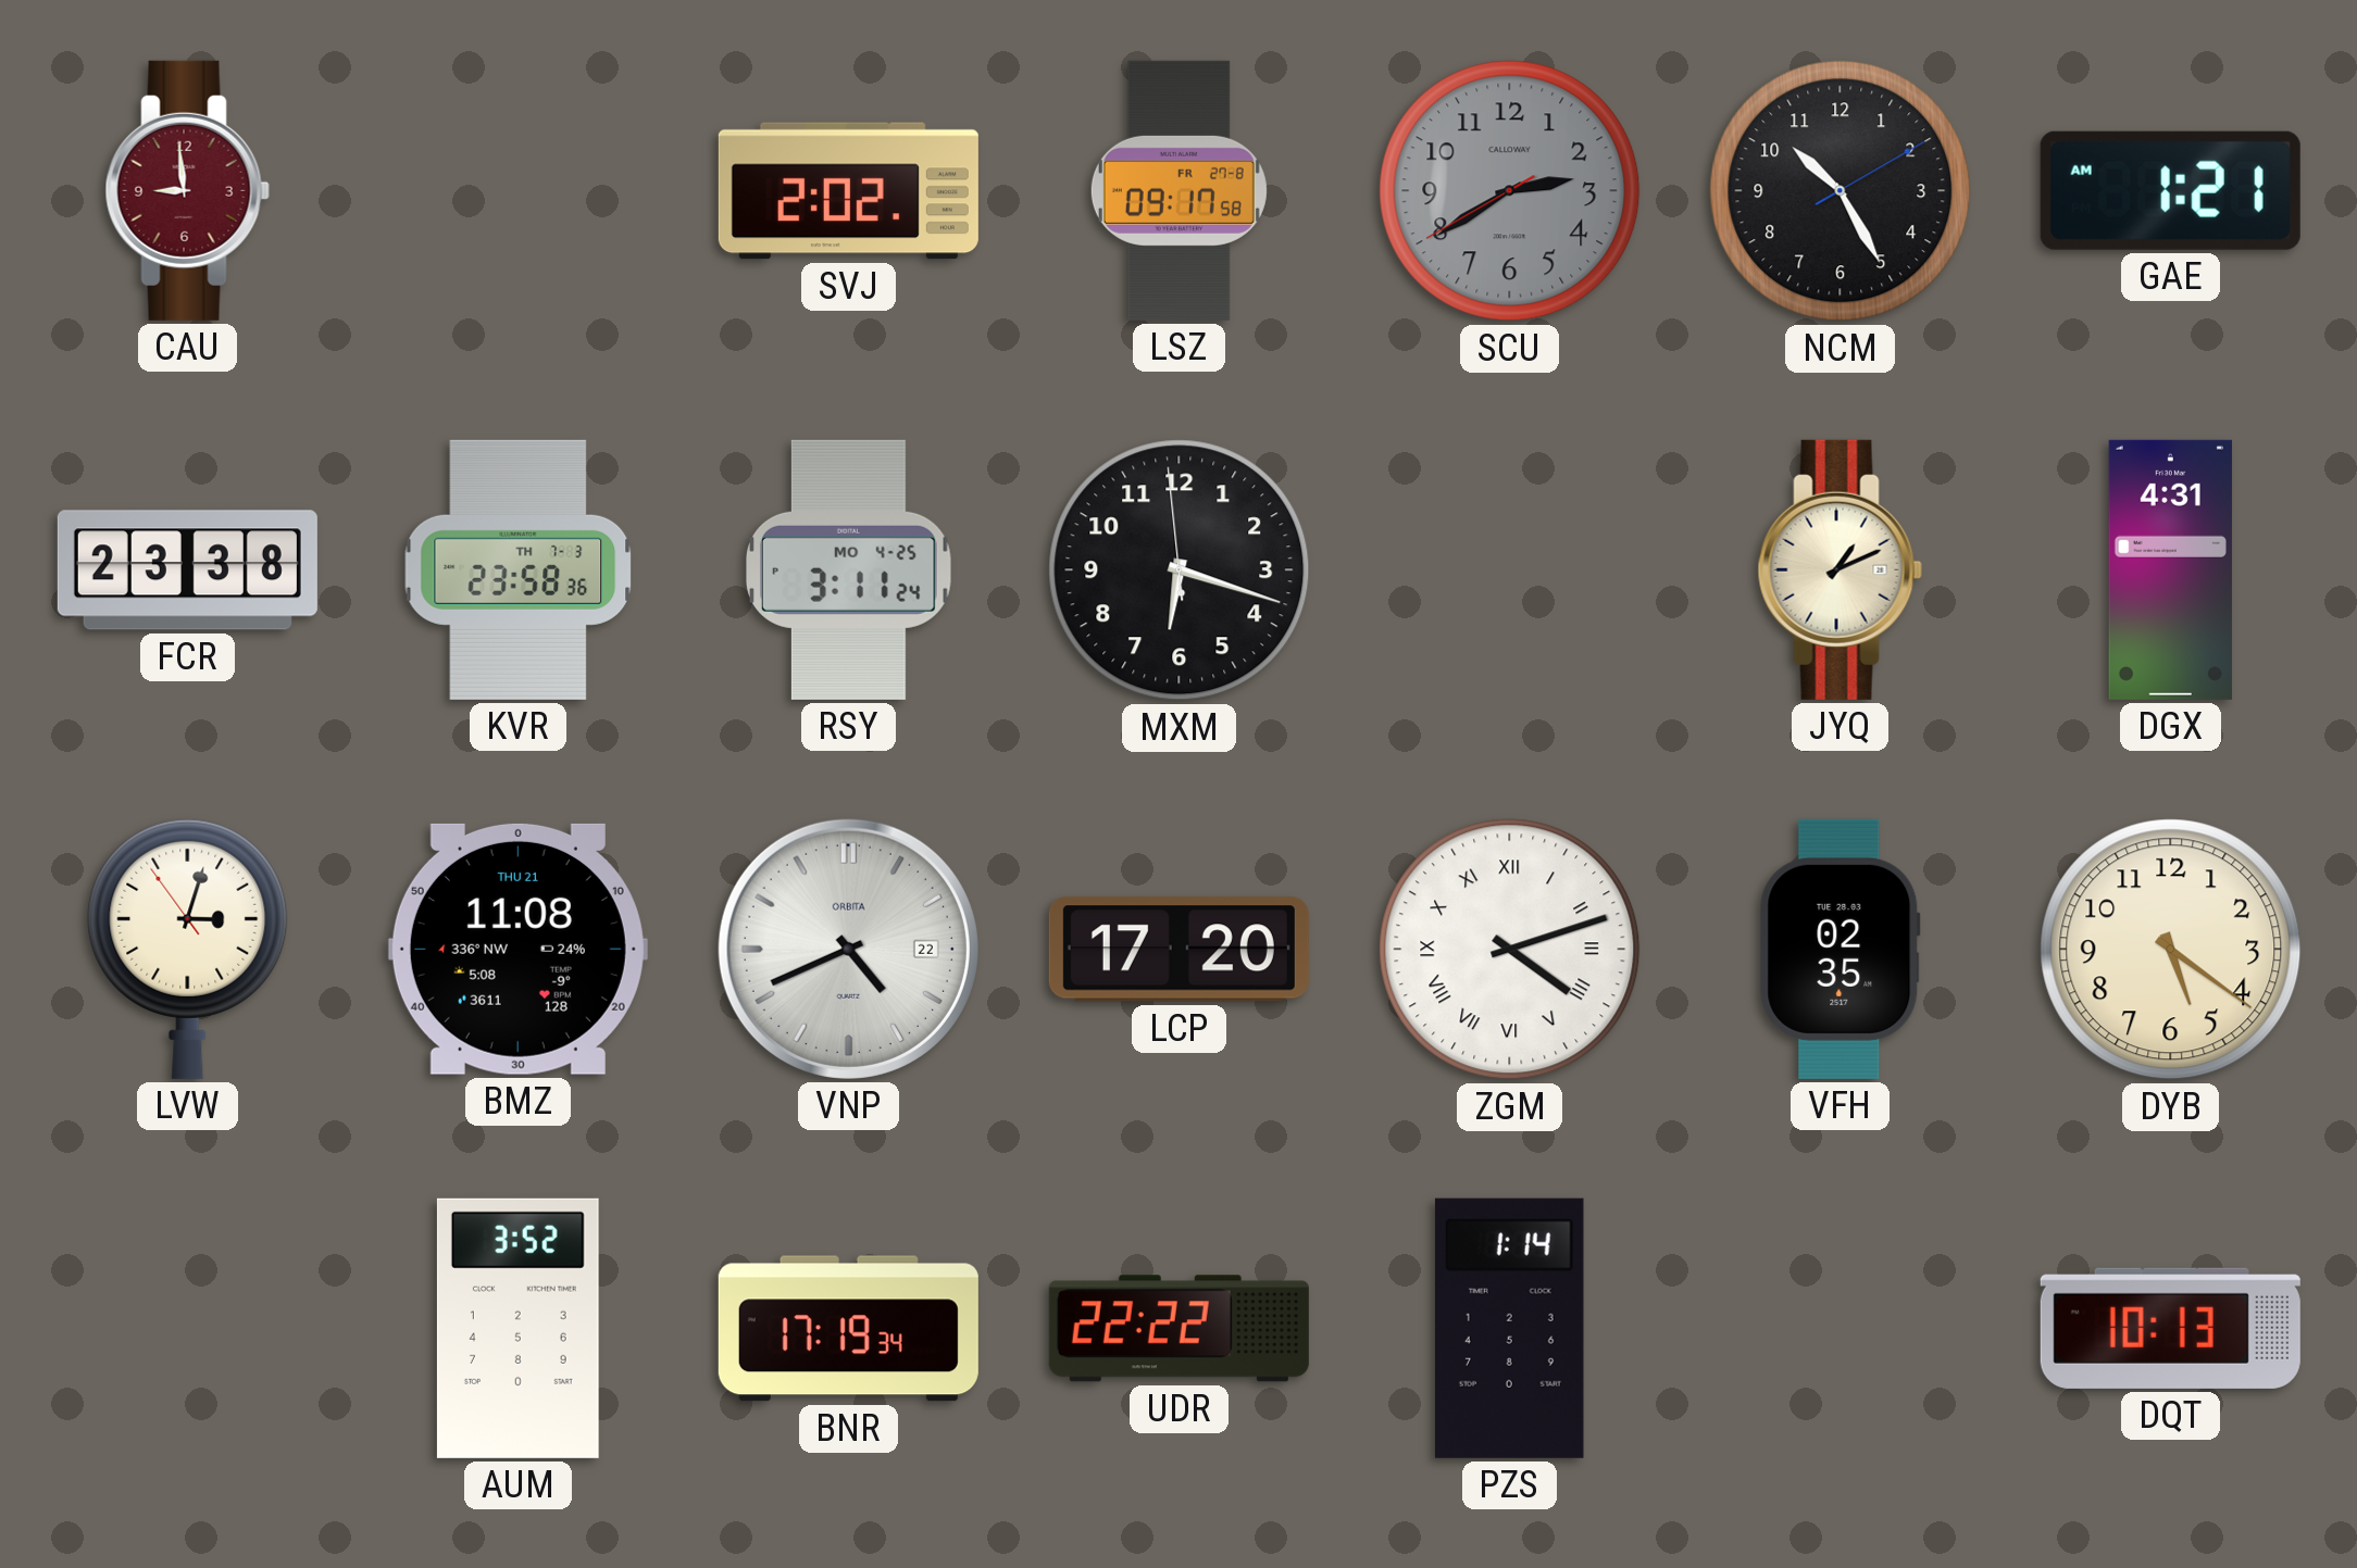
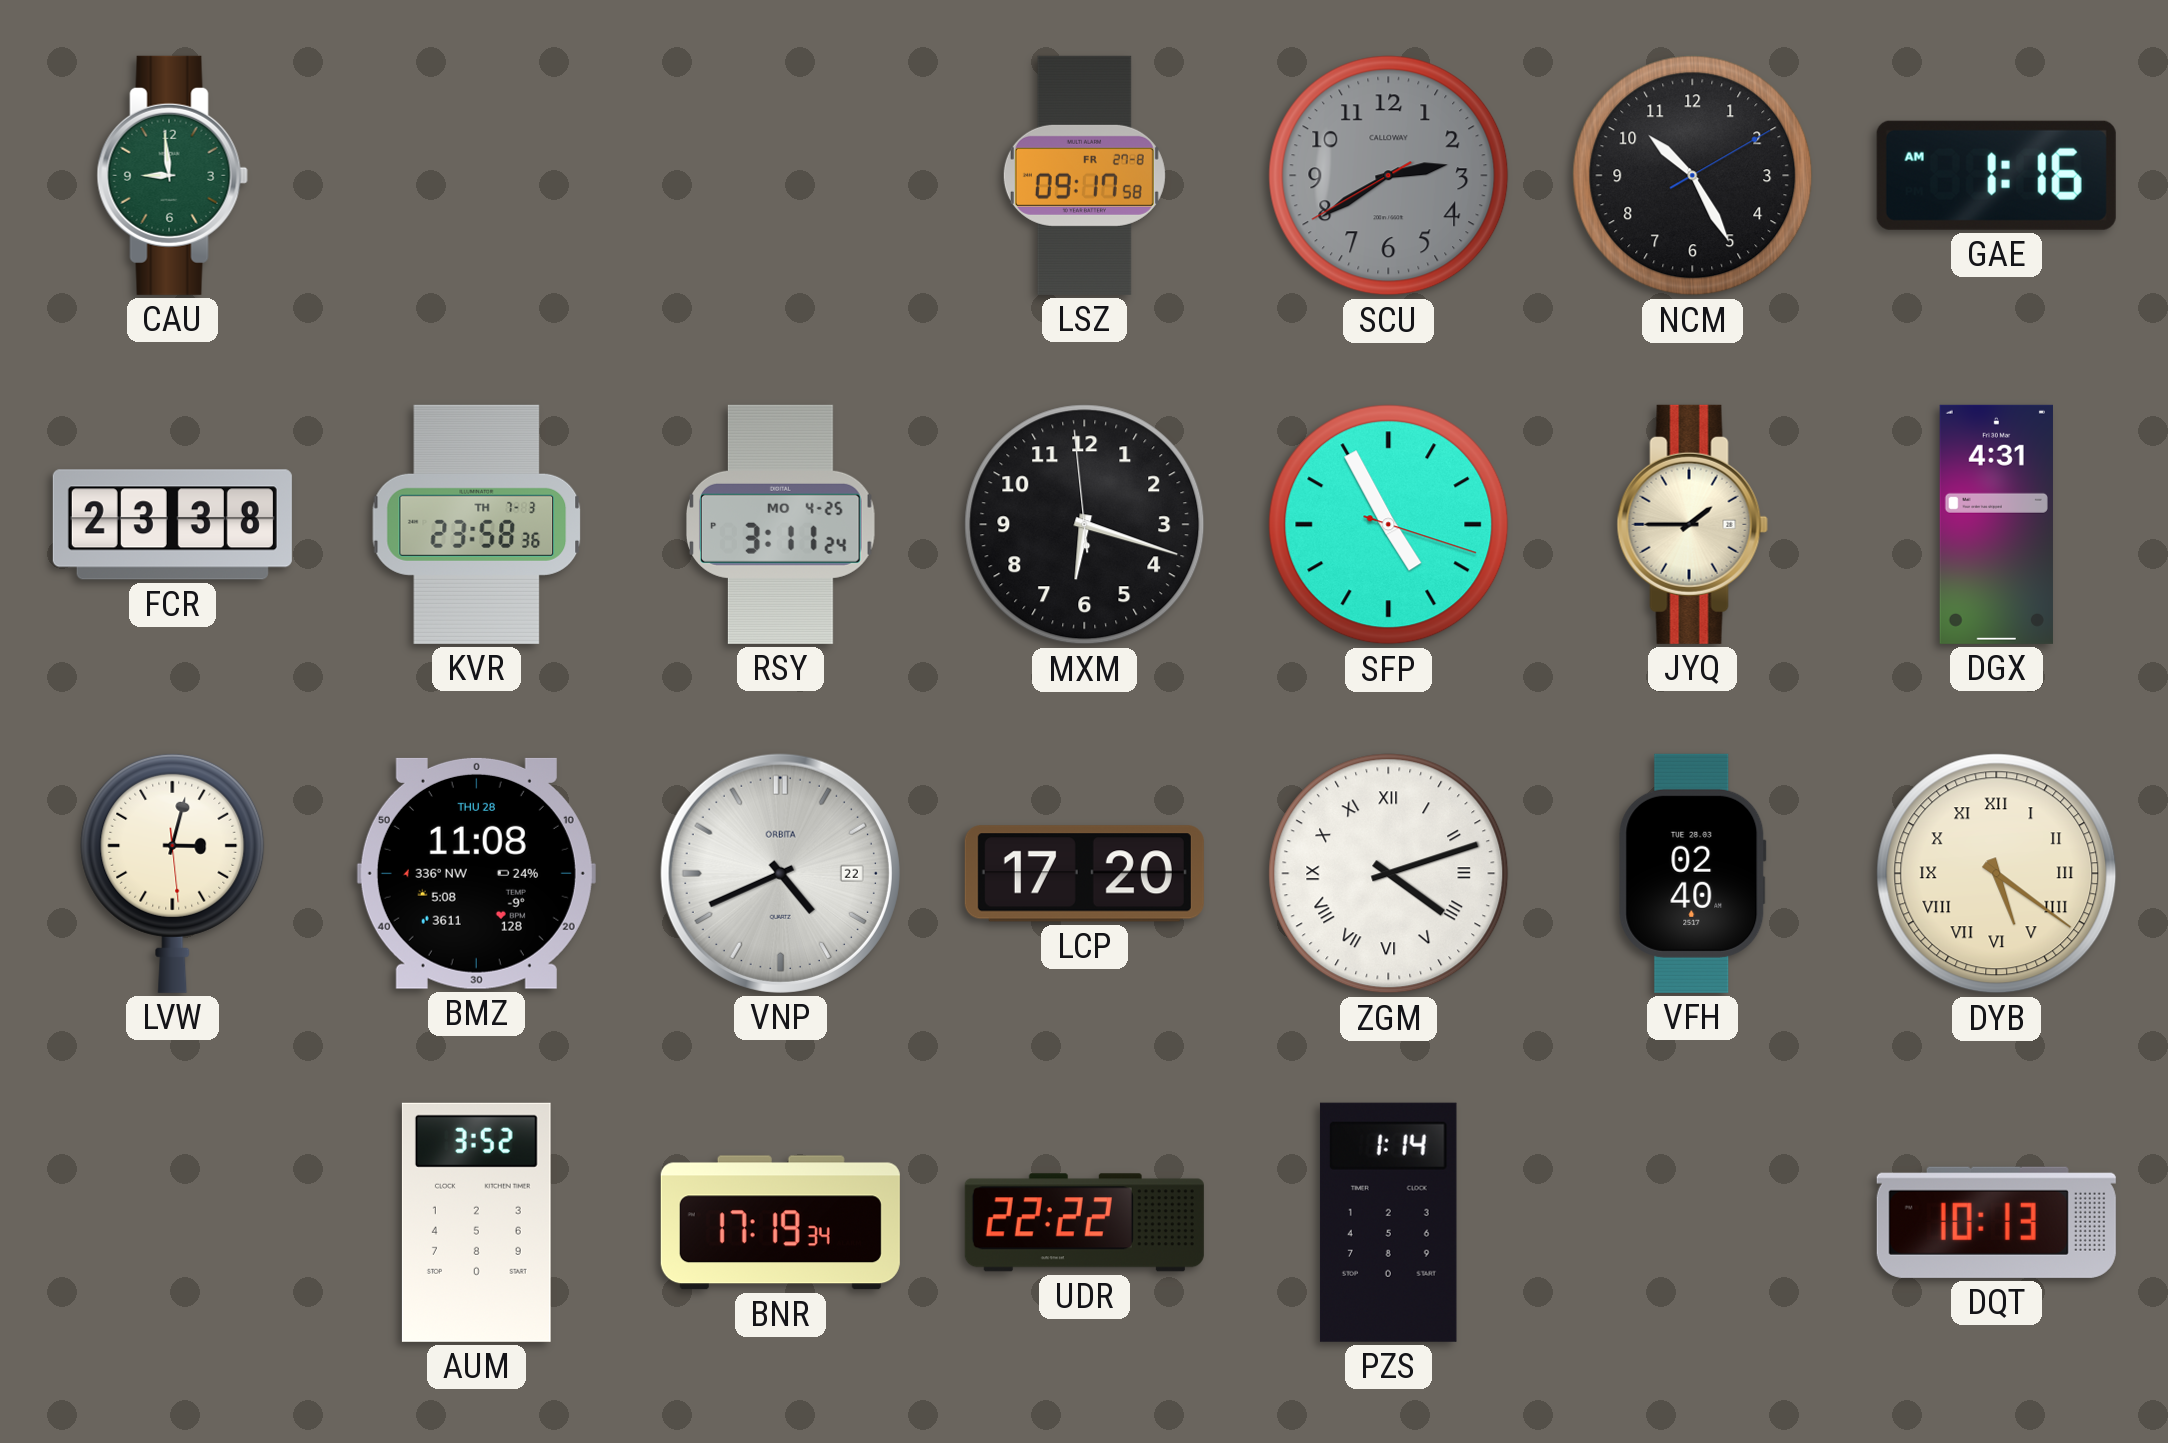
CAU dial: burgundy -> green
SVJ: 2:02 -> none
GAE: 1:21 -> 1:16
SFP: none -> 4:55
JYQ: 1:11 -> 1:45
LVW: 3:02:54 -> 3:02:29
BMZ date: THU 21 -> THU 28
VFH: 02:35 -> 02:40
DYB numerals: Arabic -> Roman
